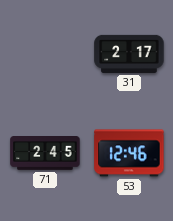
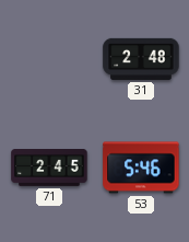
31: 2:17 -> 2:48
53: 12:46 -> 5:46
